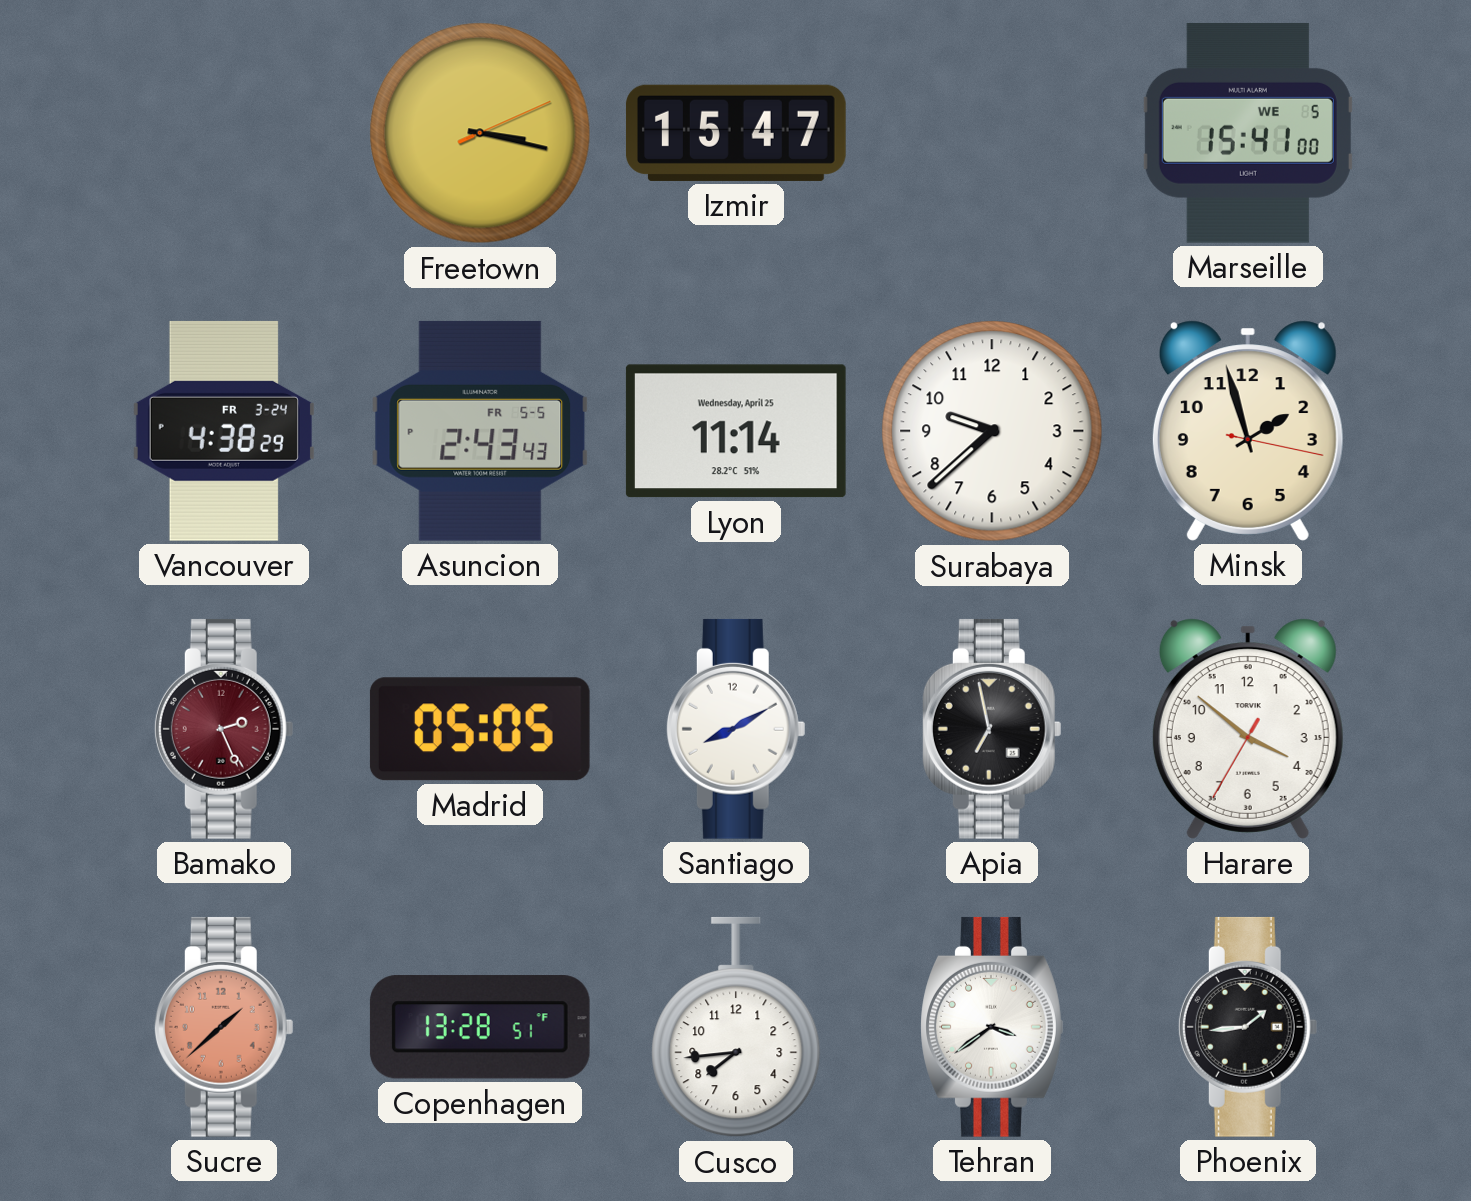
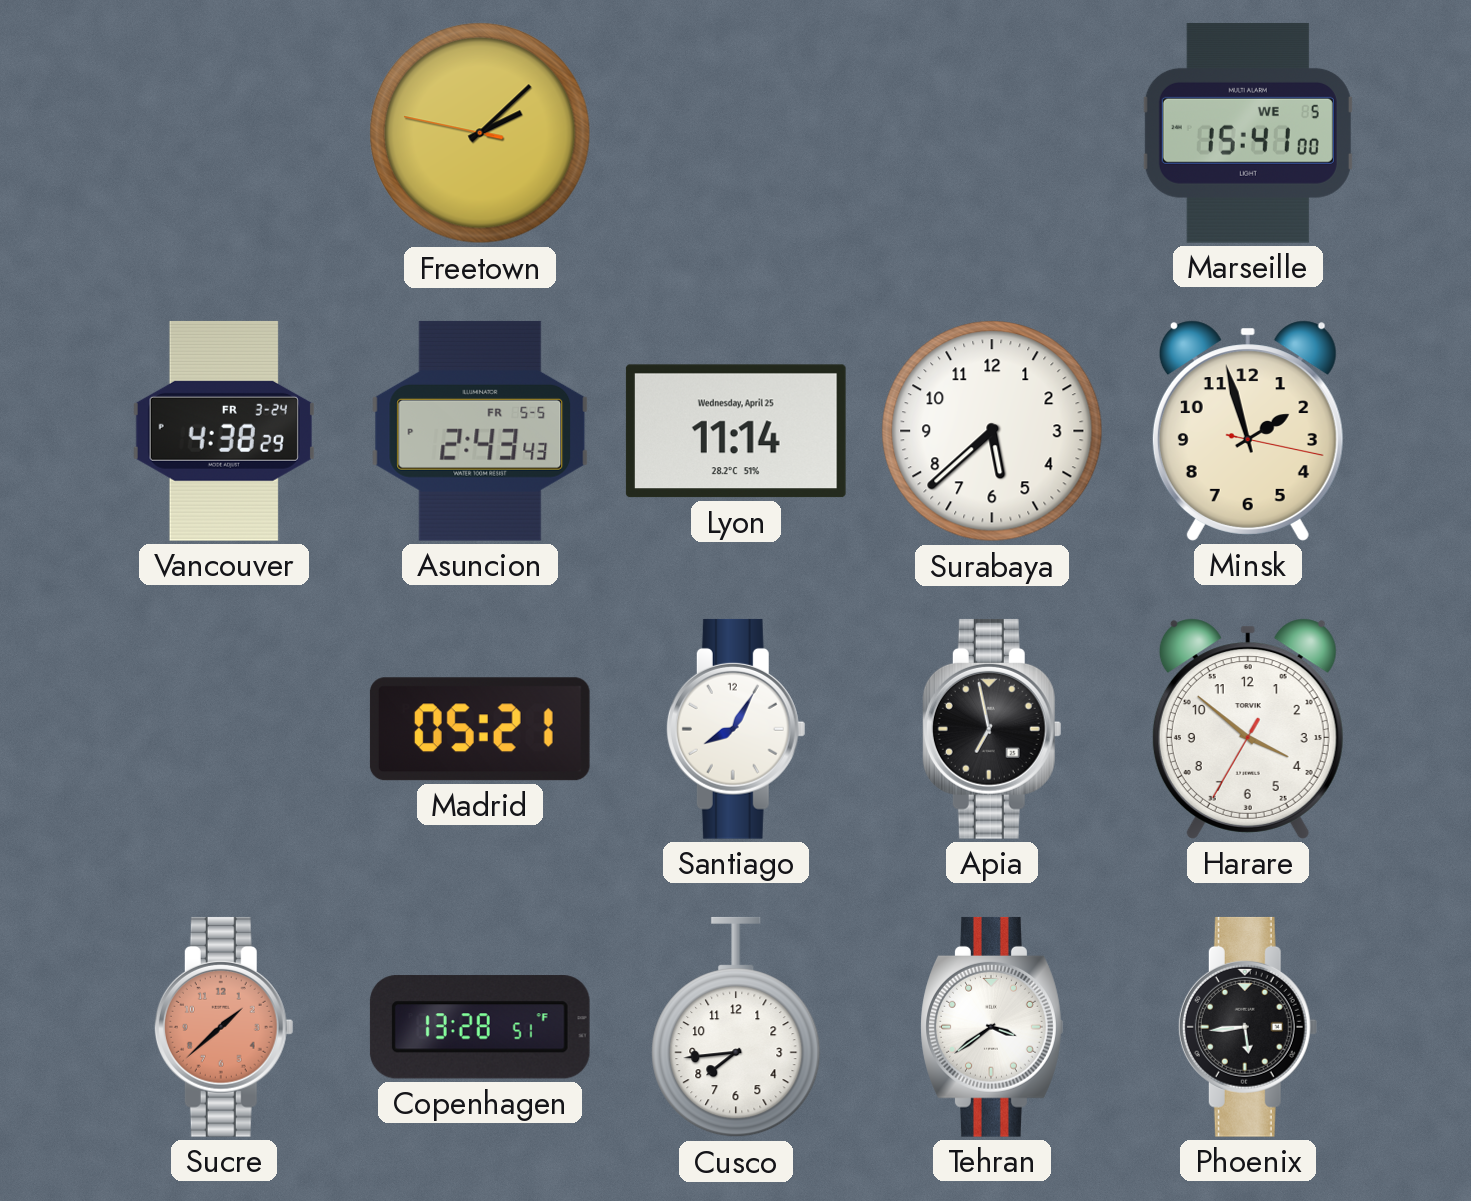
Freetown: 3:17 -> 2:07
Izmir: 15:47 -> none
Surabaya: 9:38 -> 5:38
Bamako: 2:26 -> none
Madrid: 05:05 -> 05:21
Santiago: 8:10 -> 8:05
Phoenix: 1:44 -> 5:44
